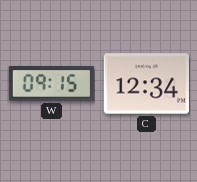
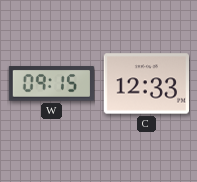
C: 12:34 -> 12:33
